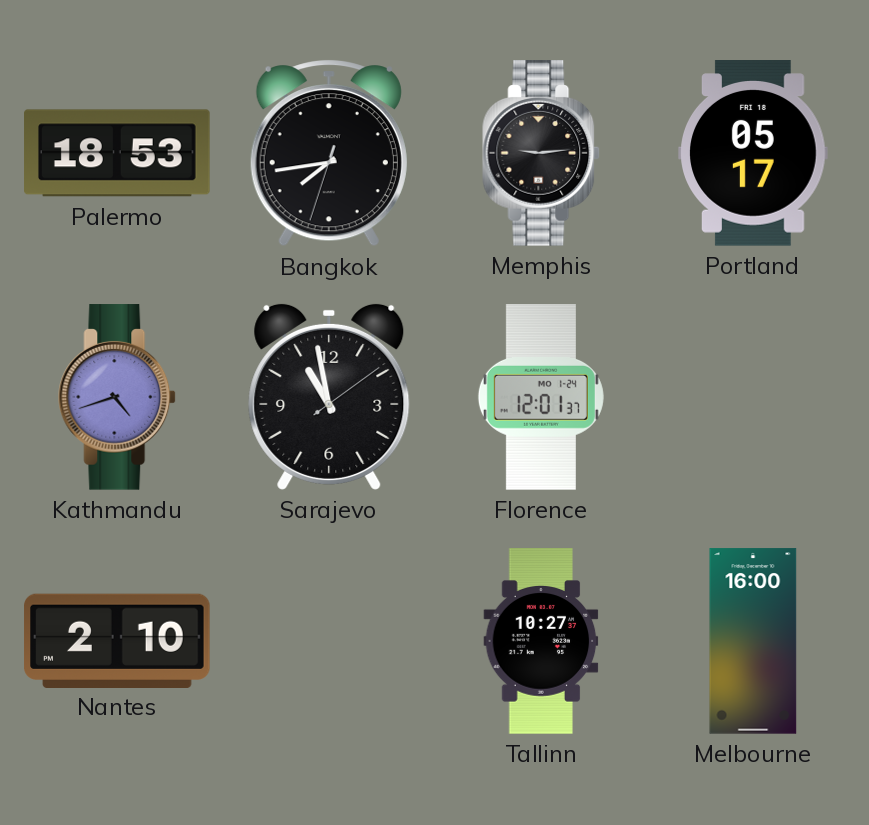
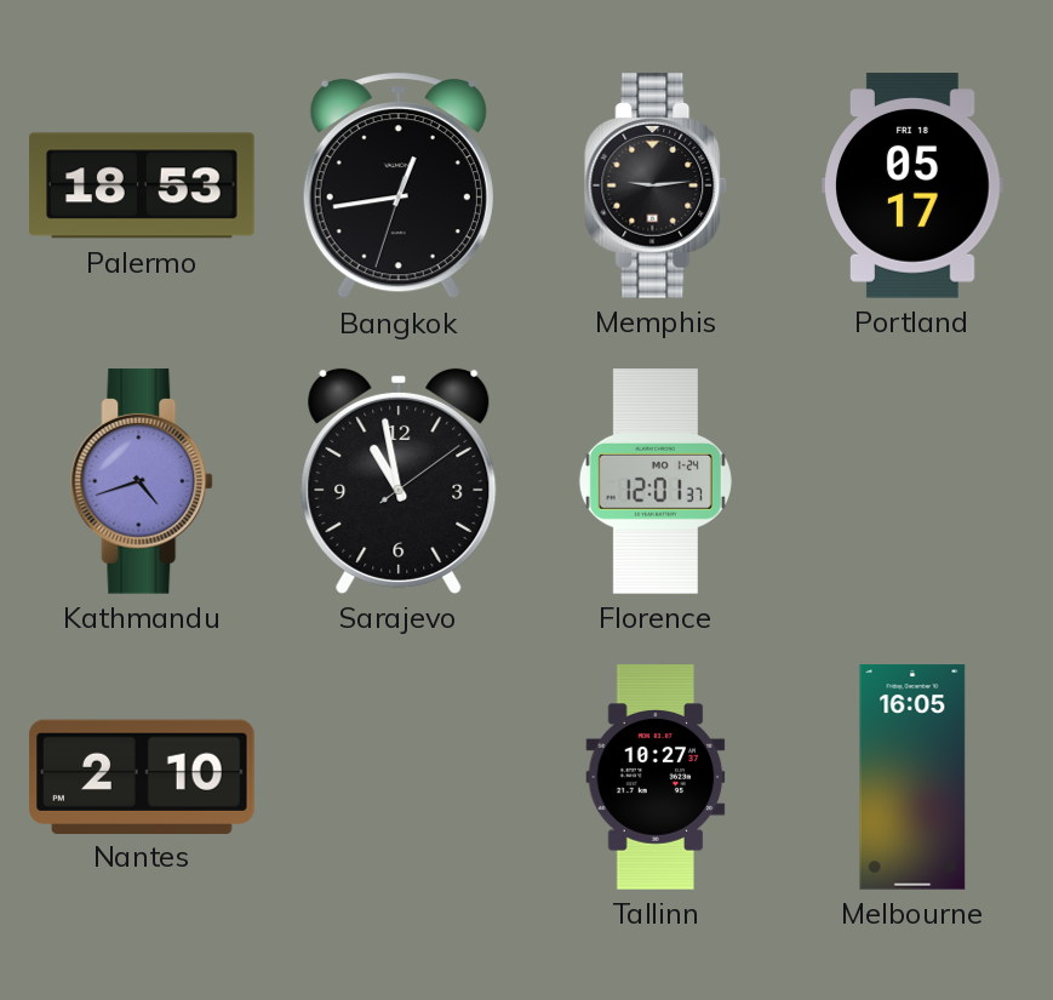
Bangkok: 7:43 -> 12:43
Melbourne: 16:00 -> 16:05
